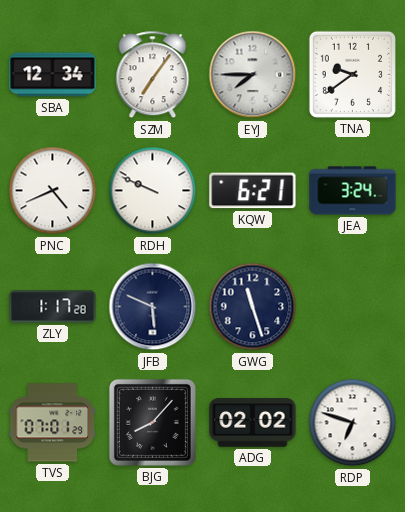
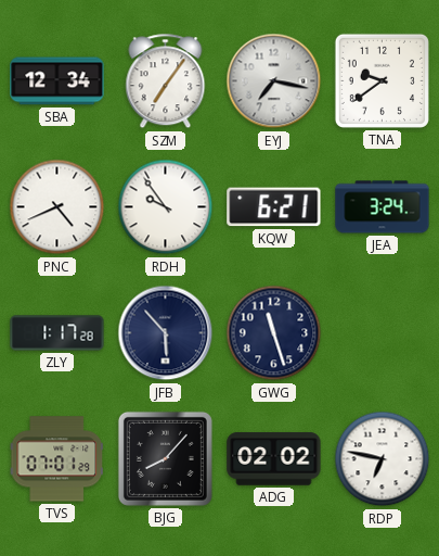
EYJ: 7:45 -> 7:17
RDH: 9:49 -> 9:54
JFB: 5:49 -> 5:53
RDP: 6:48 -> 6:47
